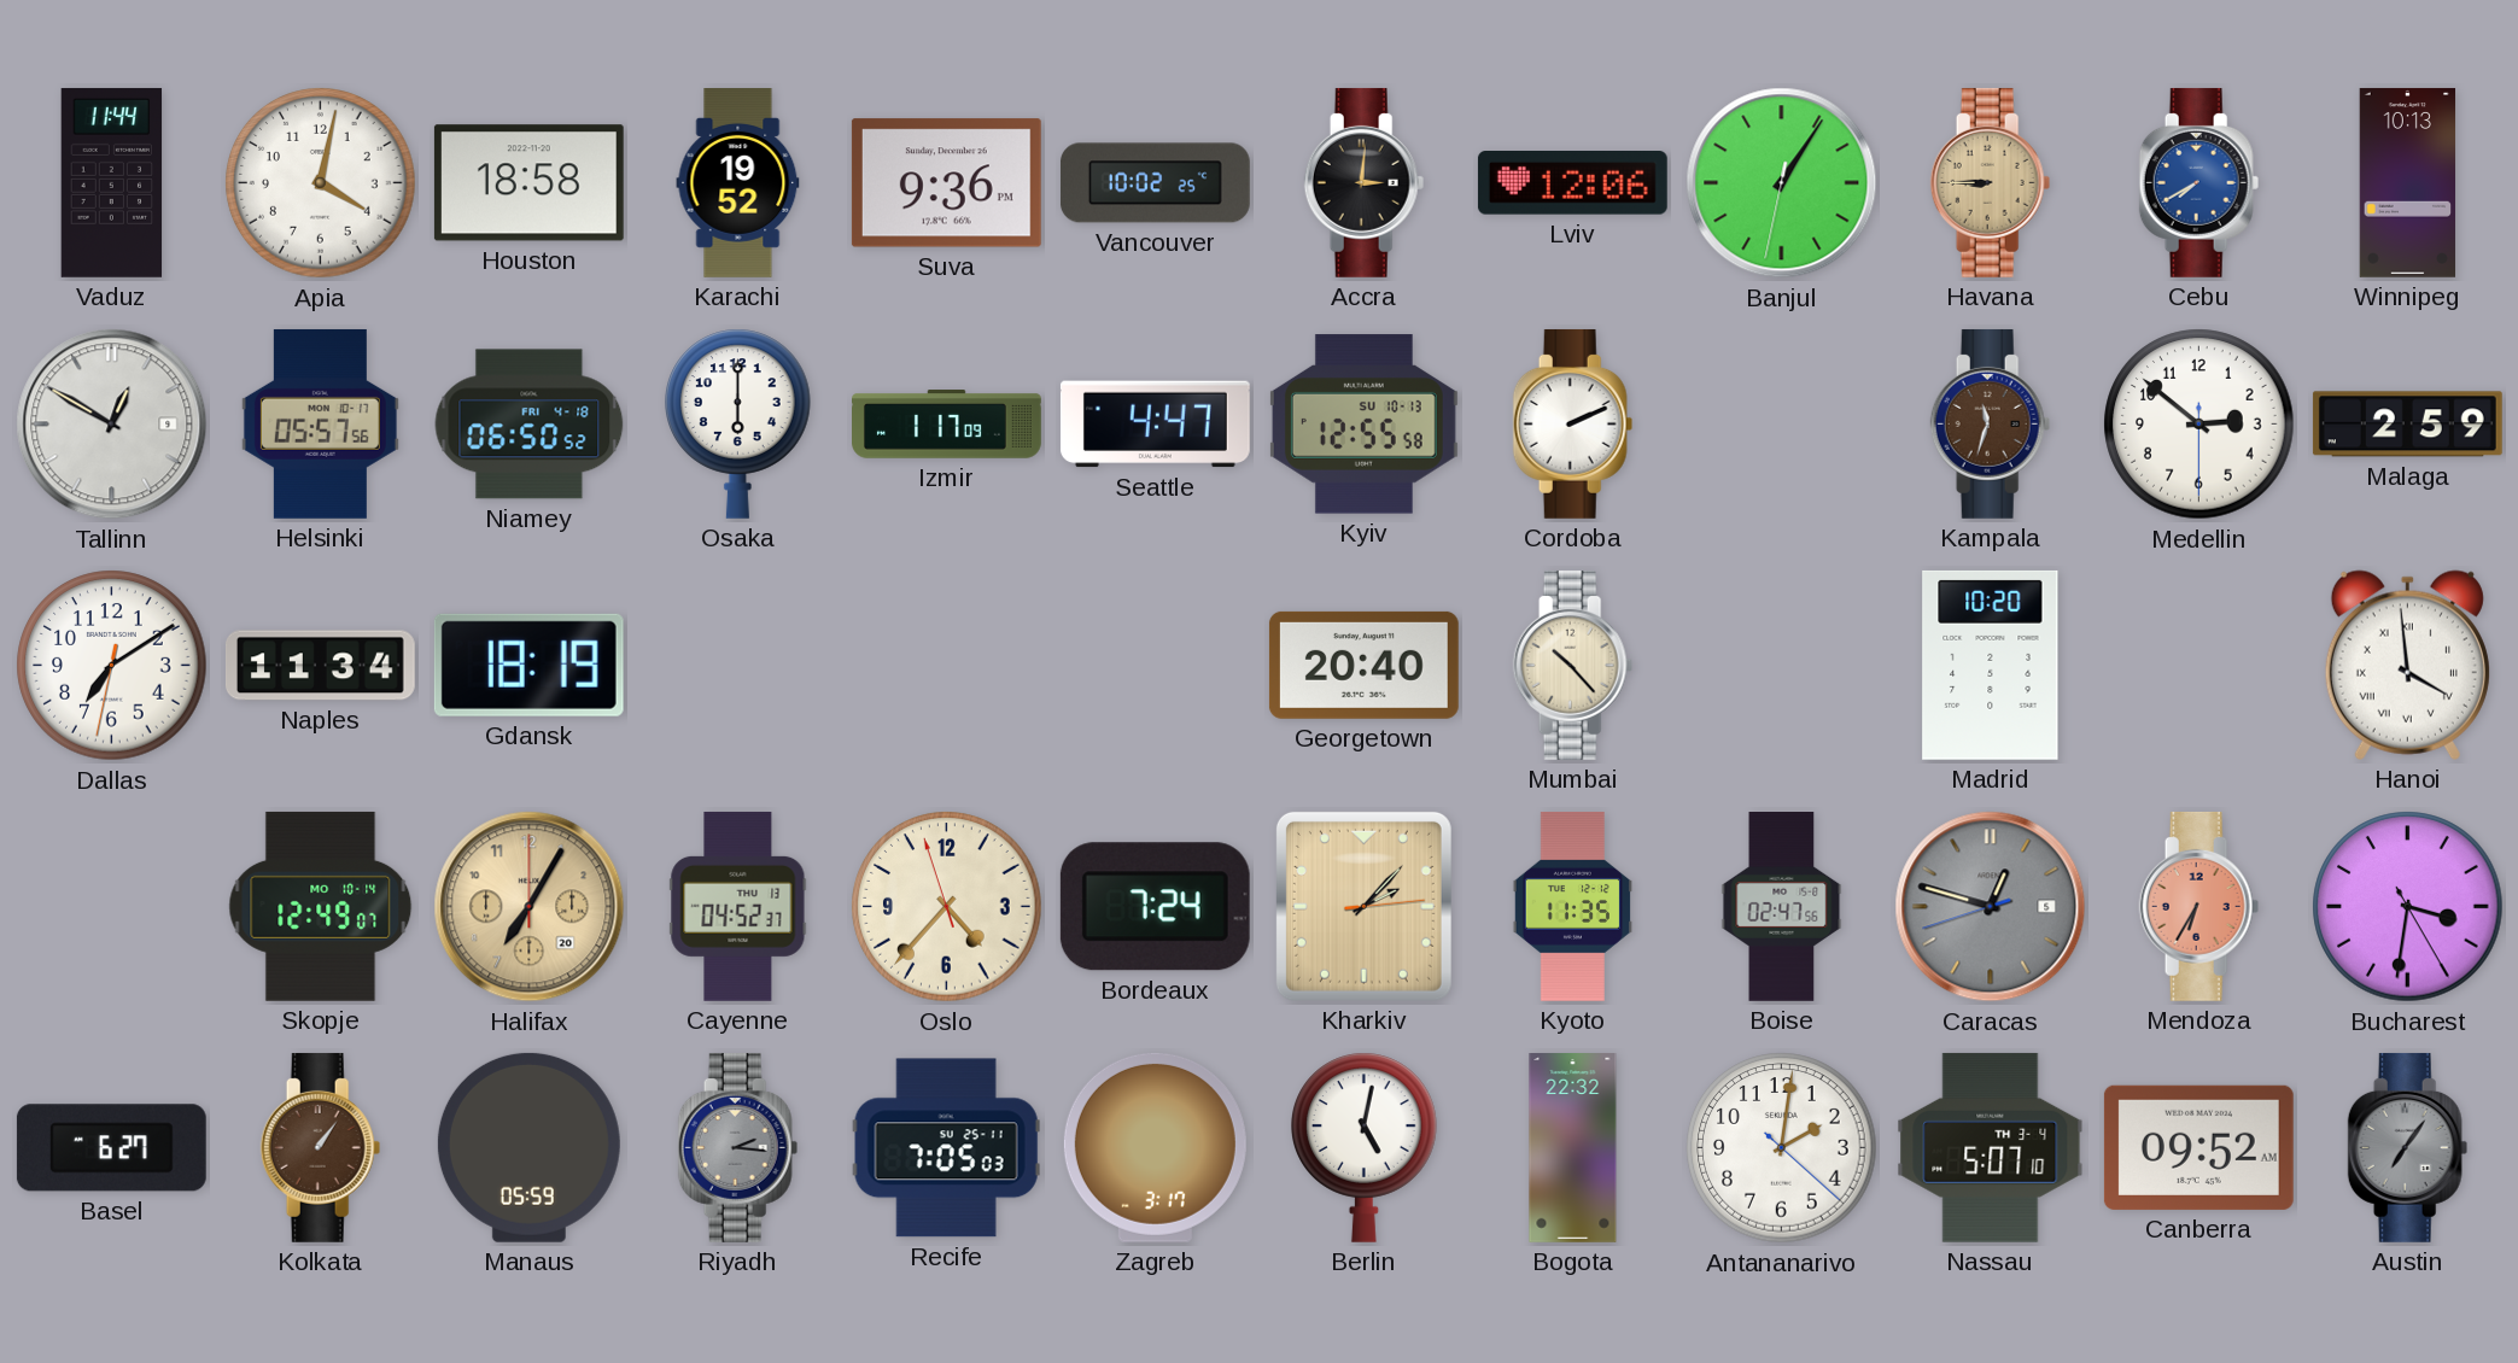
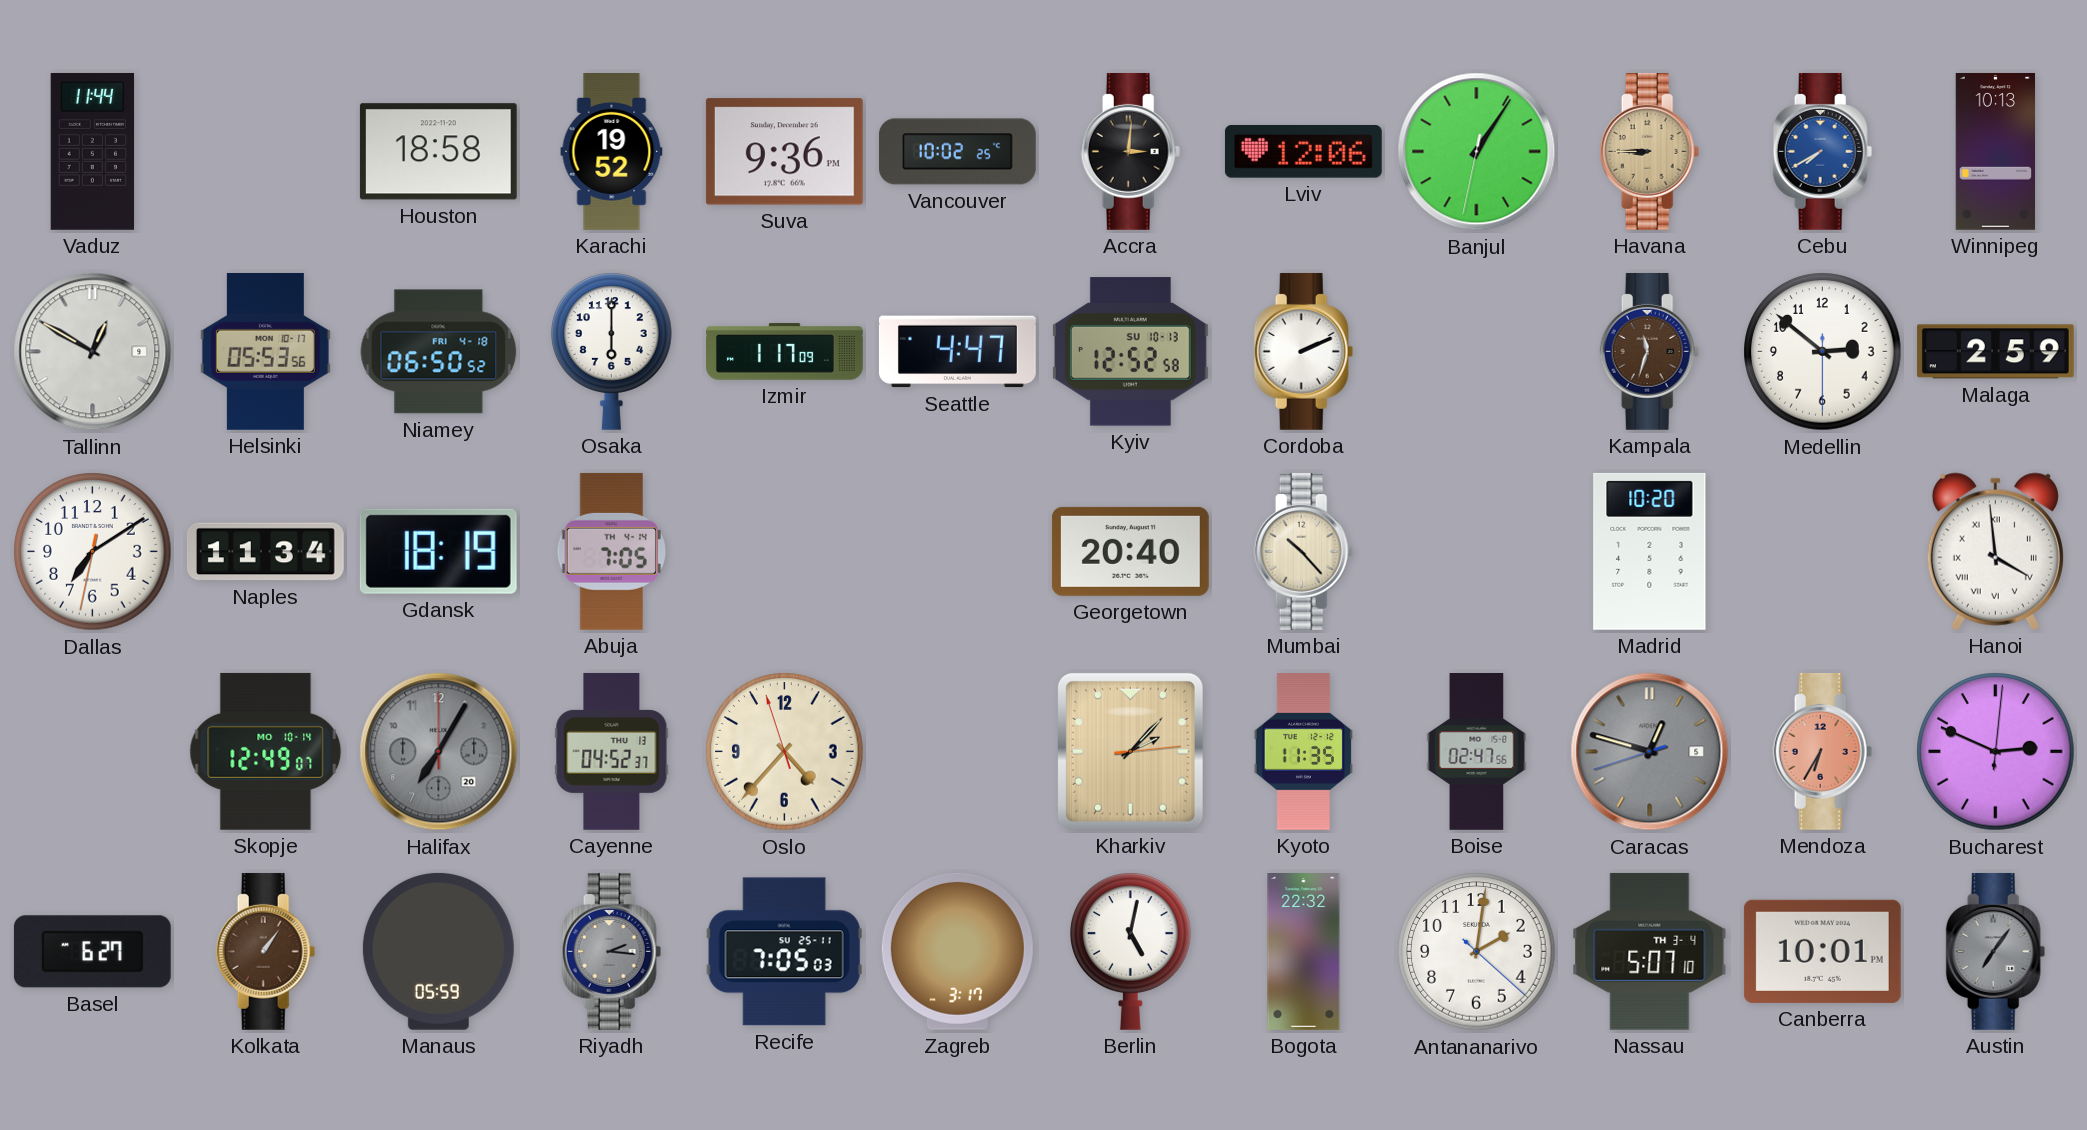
Apia: 4:02 -> none
Helsinki: 05:57 -> 05:53
Kyiv: 12:55 -> 12:52
Abuja: none -> 7:05
Halifax dial: champagne -> grey
Bordeaux: 7:24 -> none
Bucharest: 3:31 -> 2:49
Canberra: 09:52 -> 10:01
